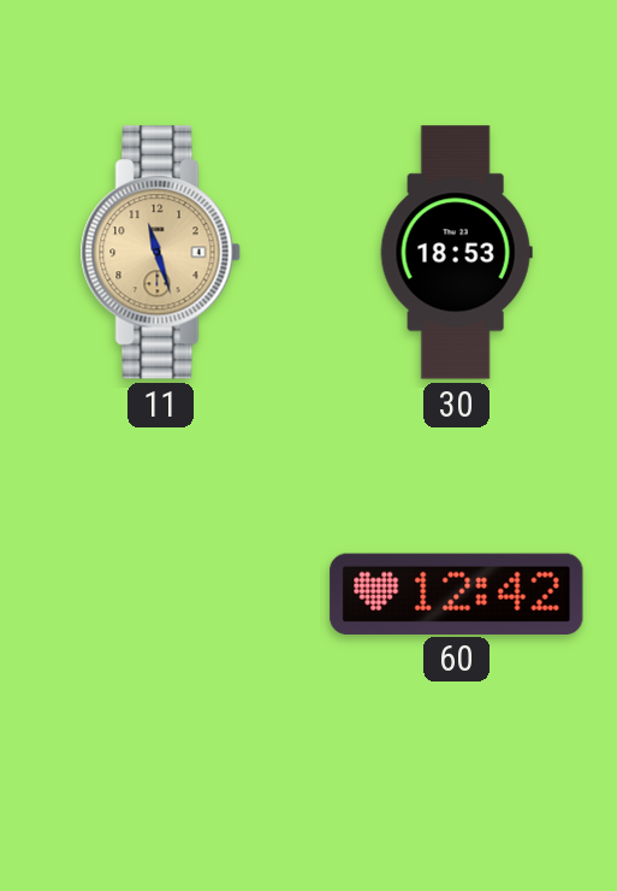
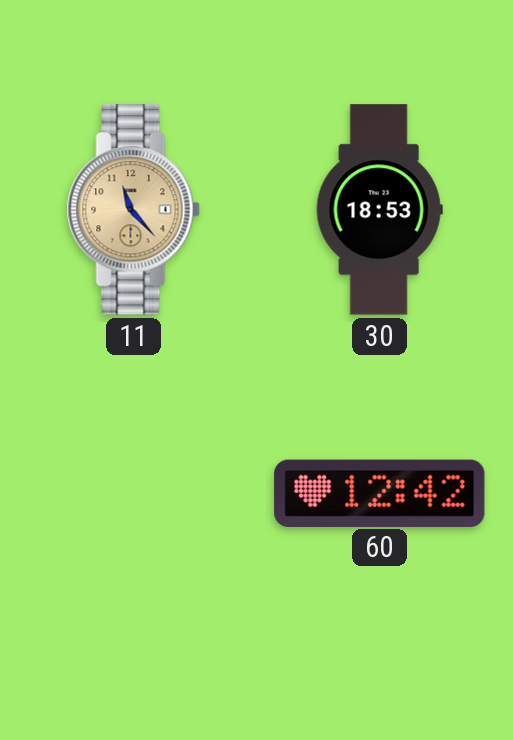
11: 11:27 -> 11:23
